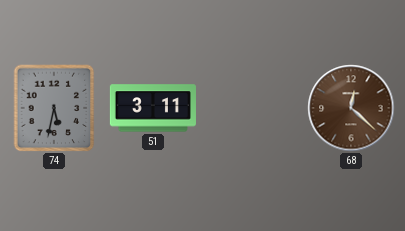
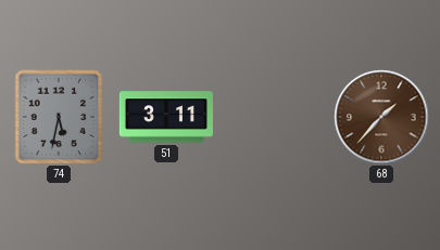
68: 12:22 -> 1:37
